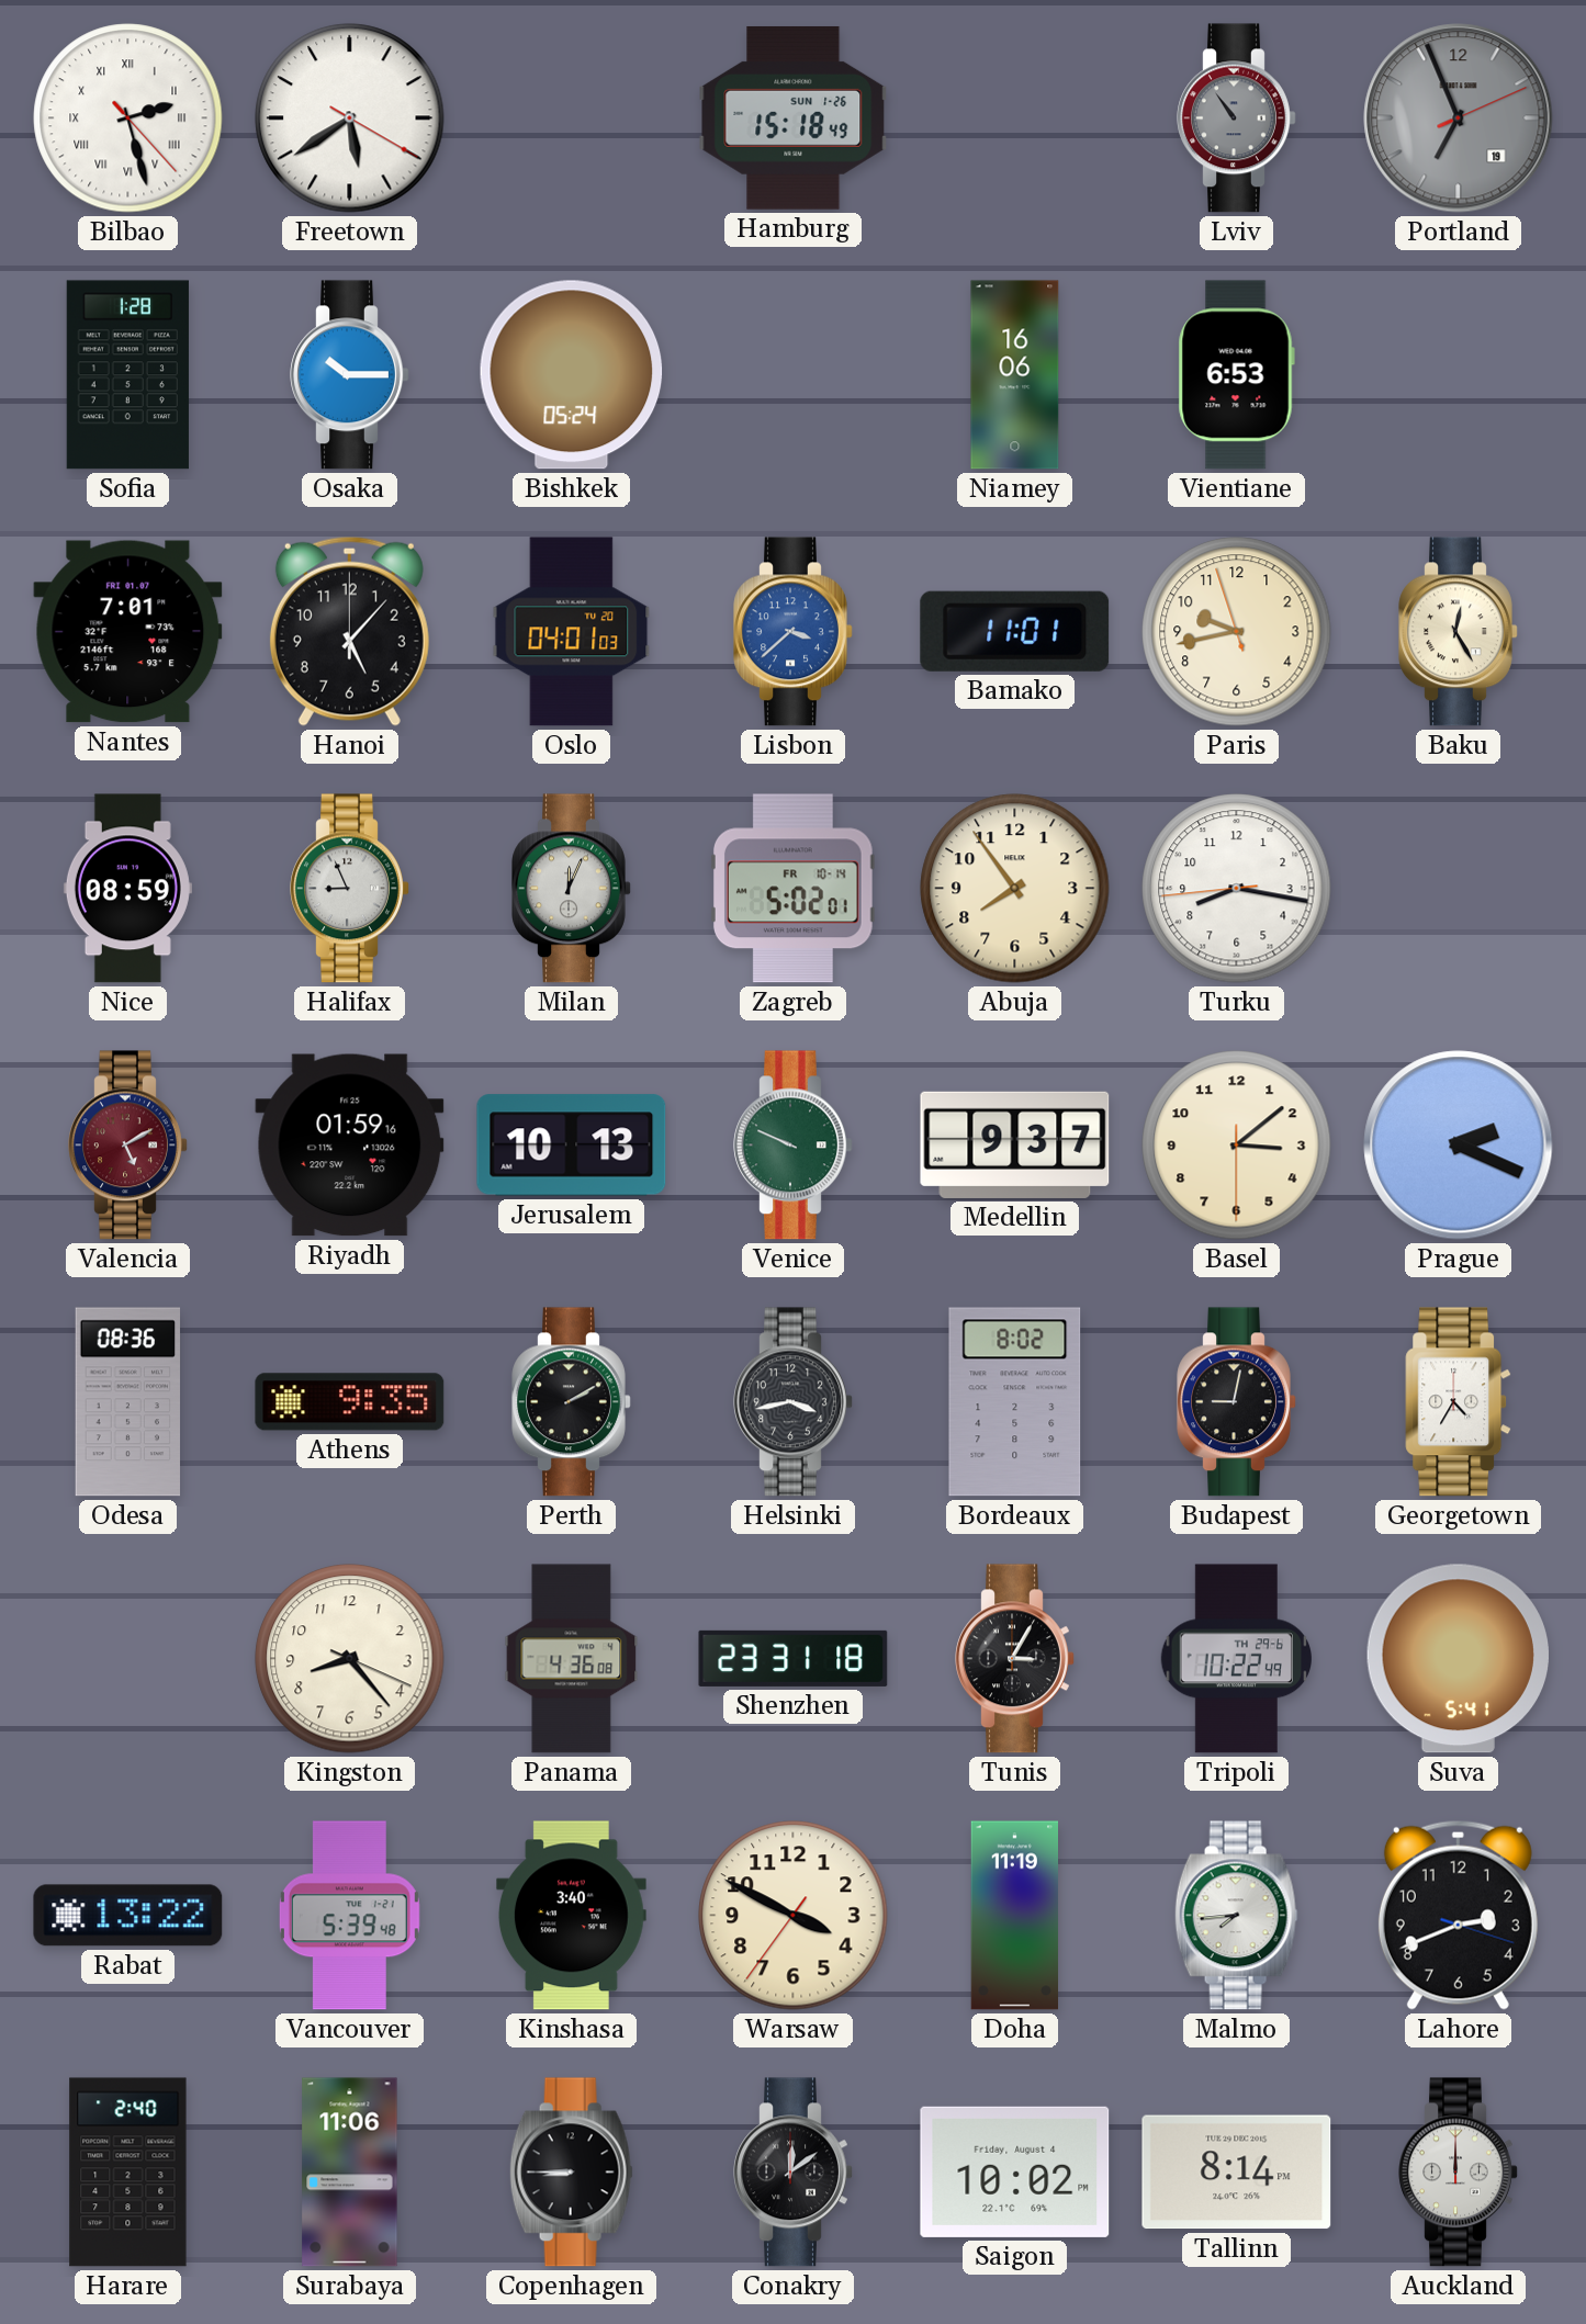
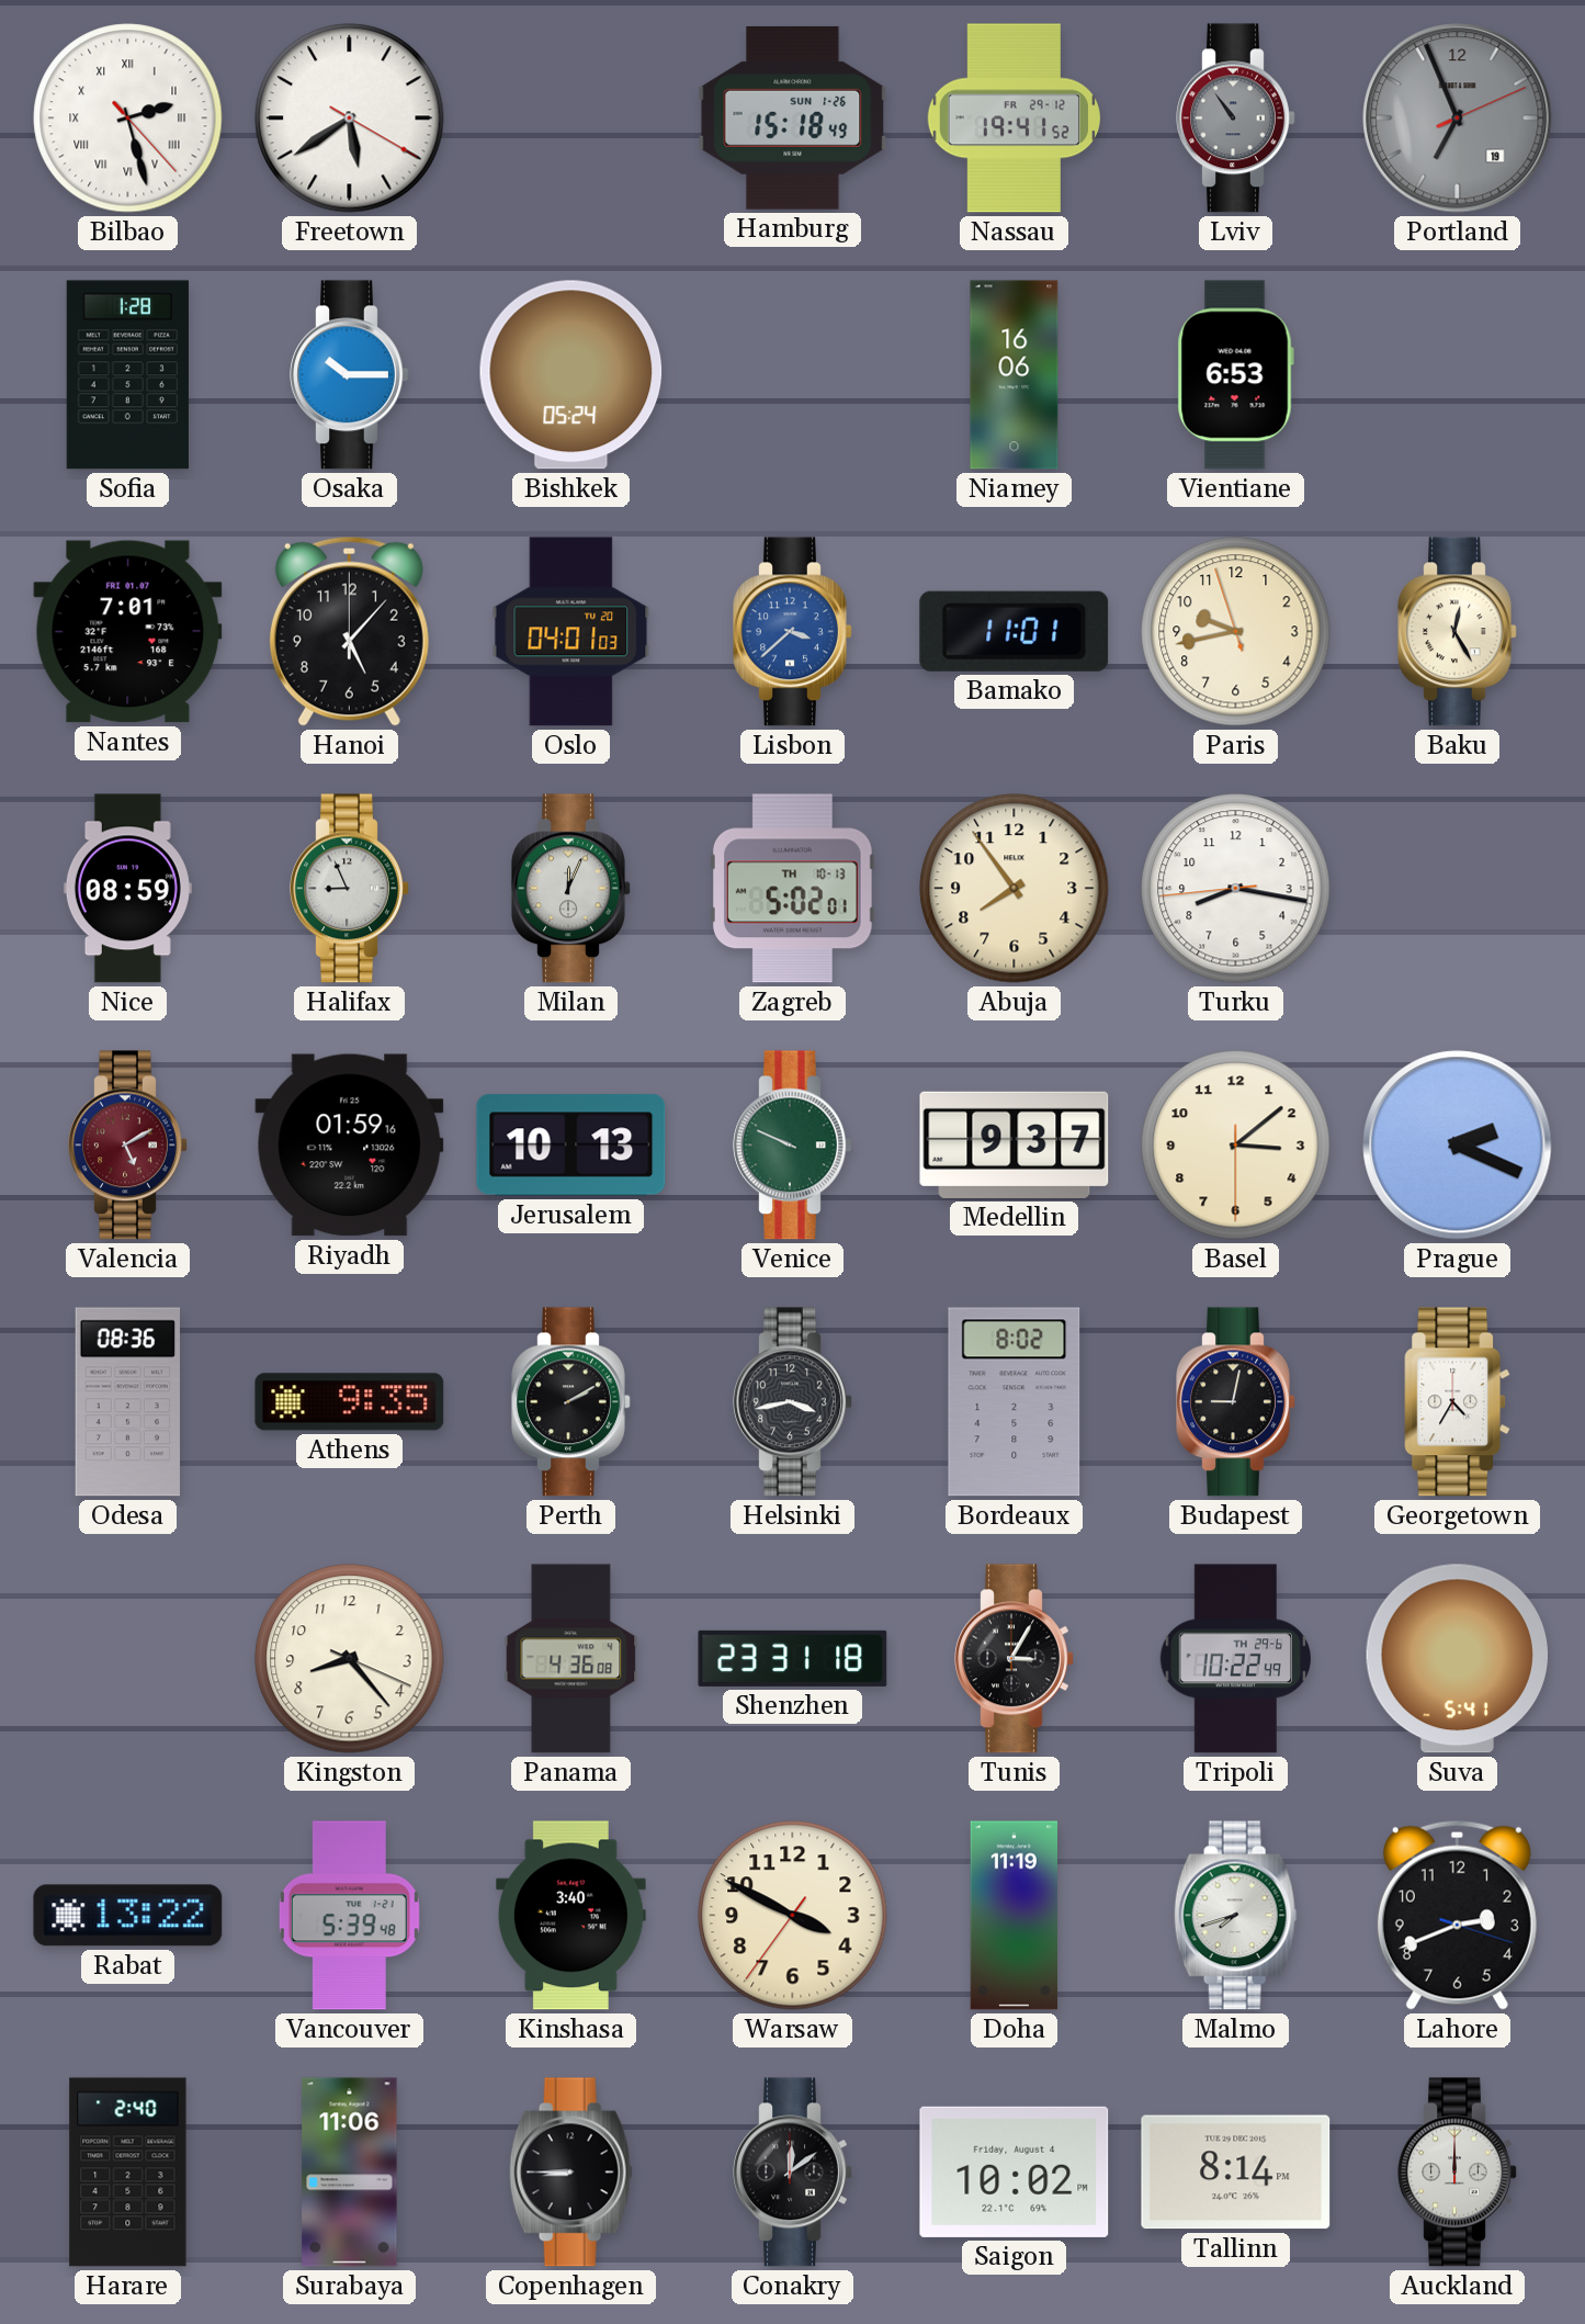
Nassau: none -> 19:41
Zagreb date: FR 10-14 -> TH 10-13
Malmo: 7:44 -> 7:42
